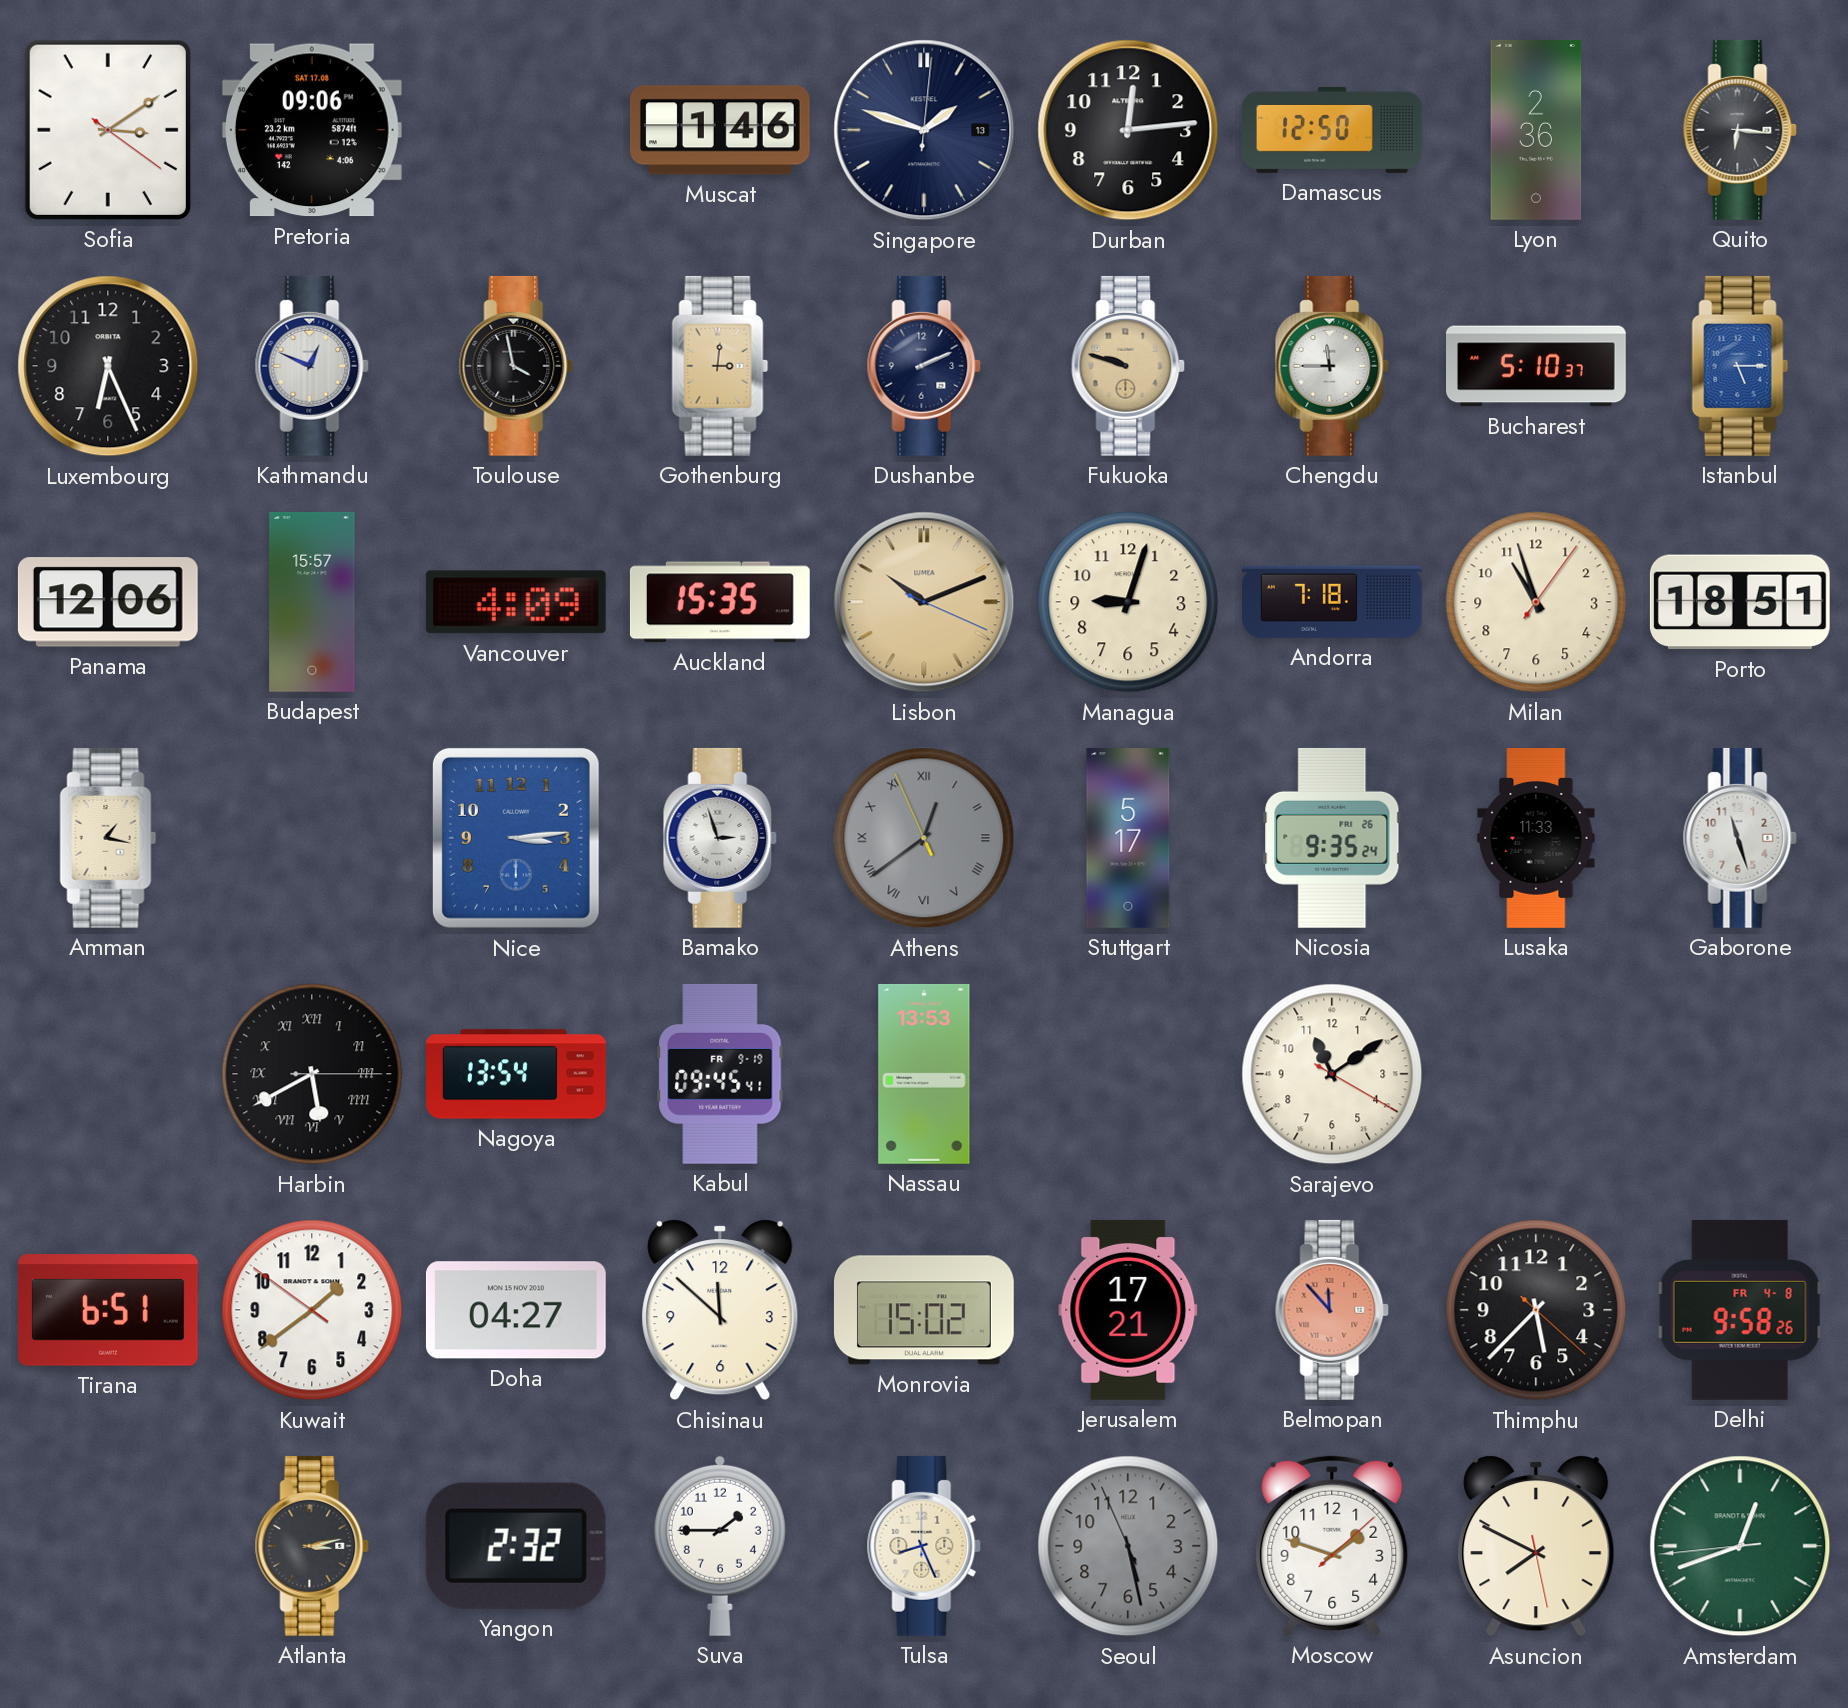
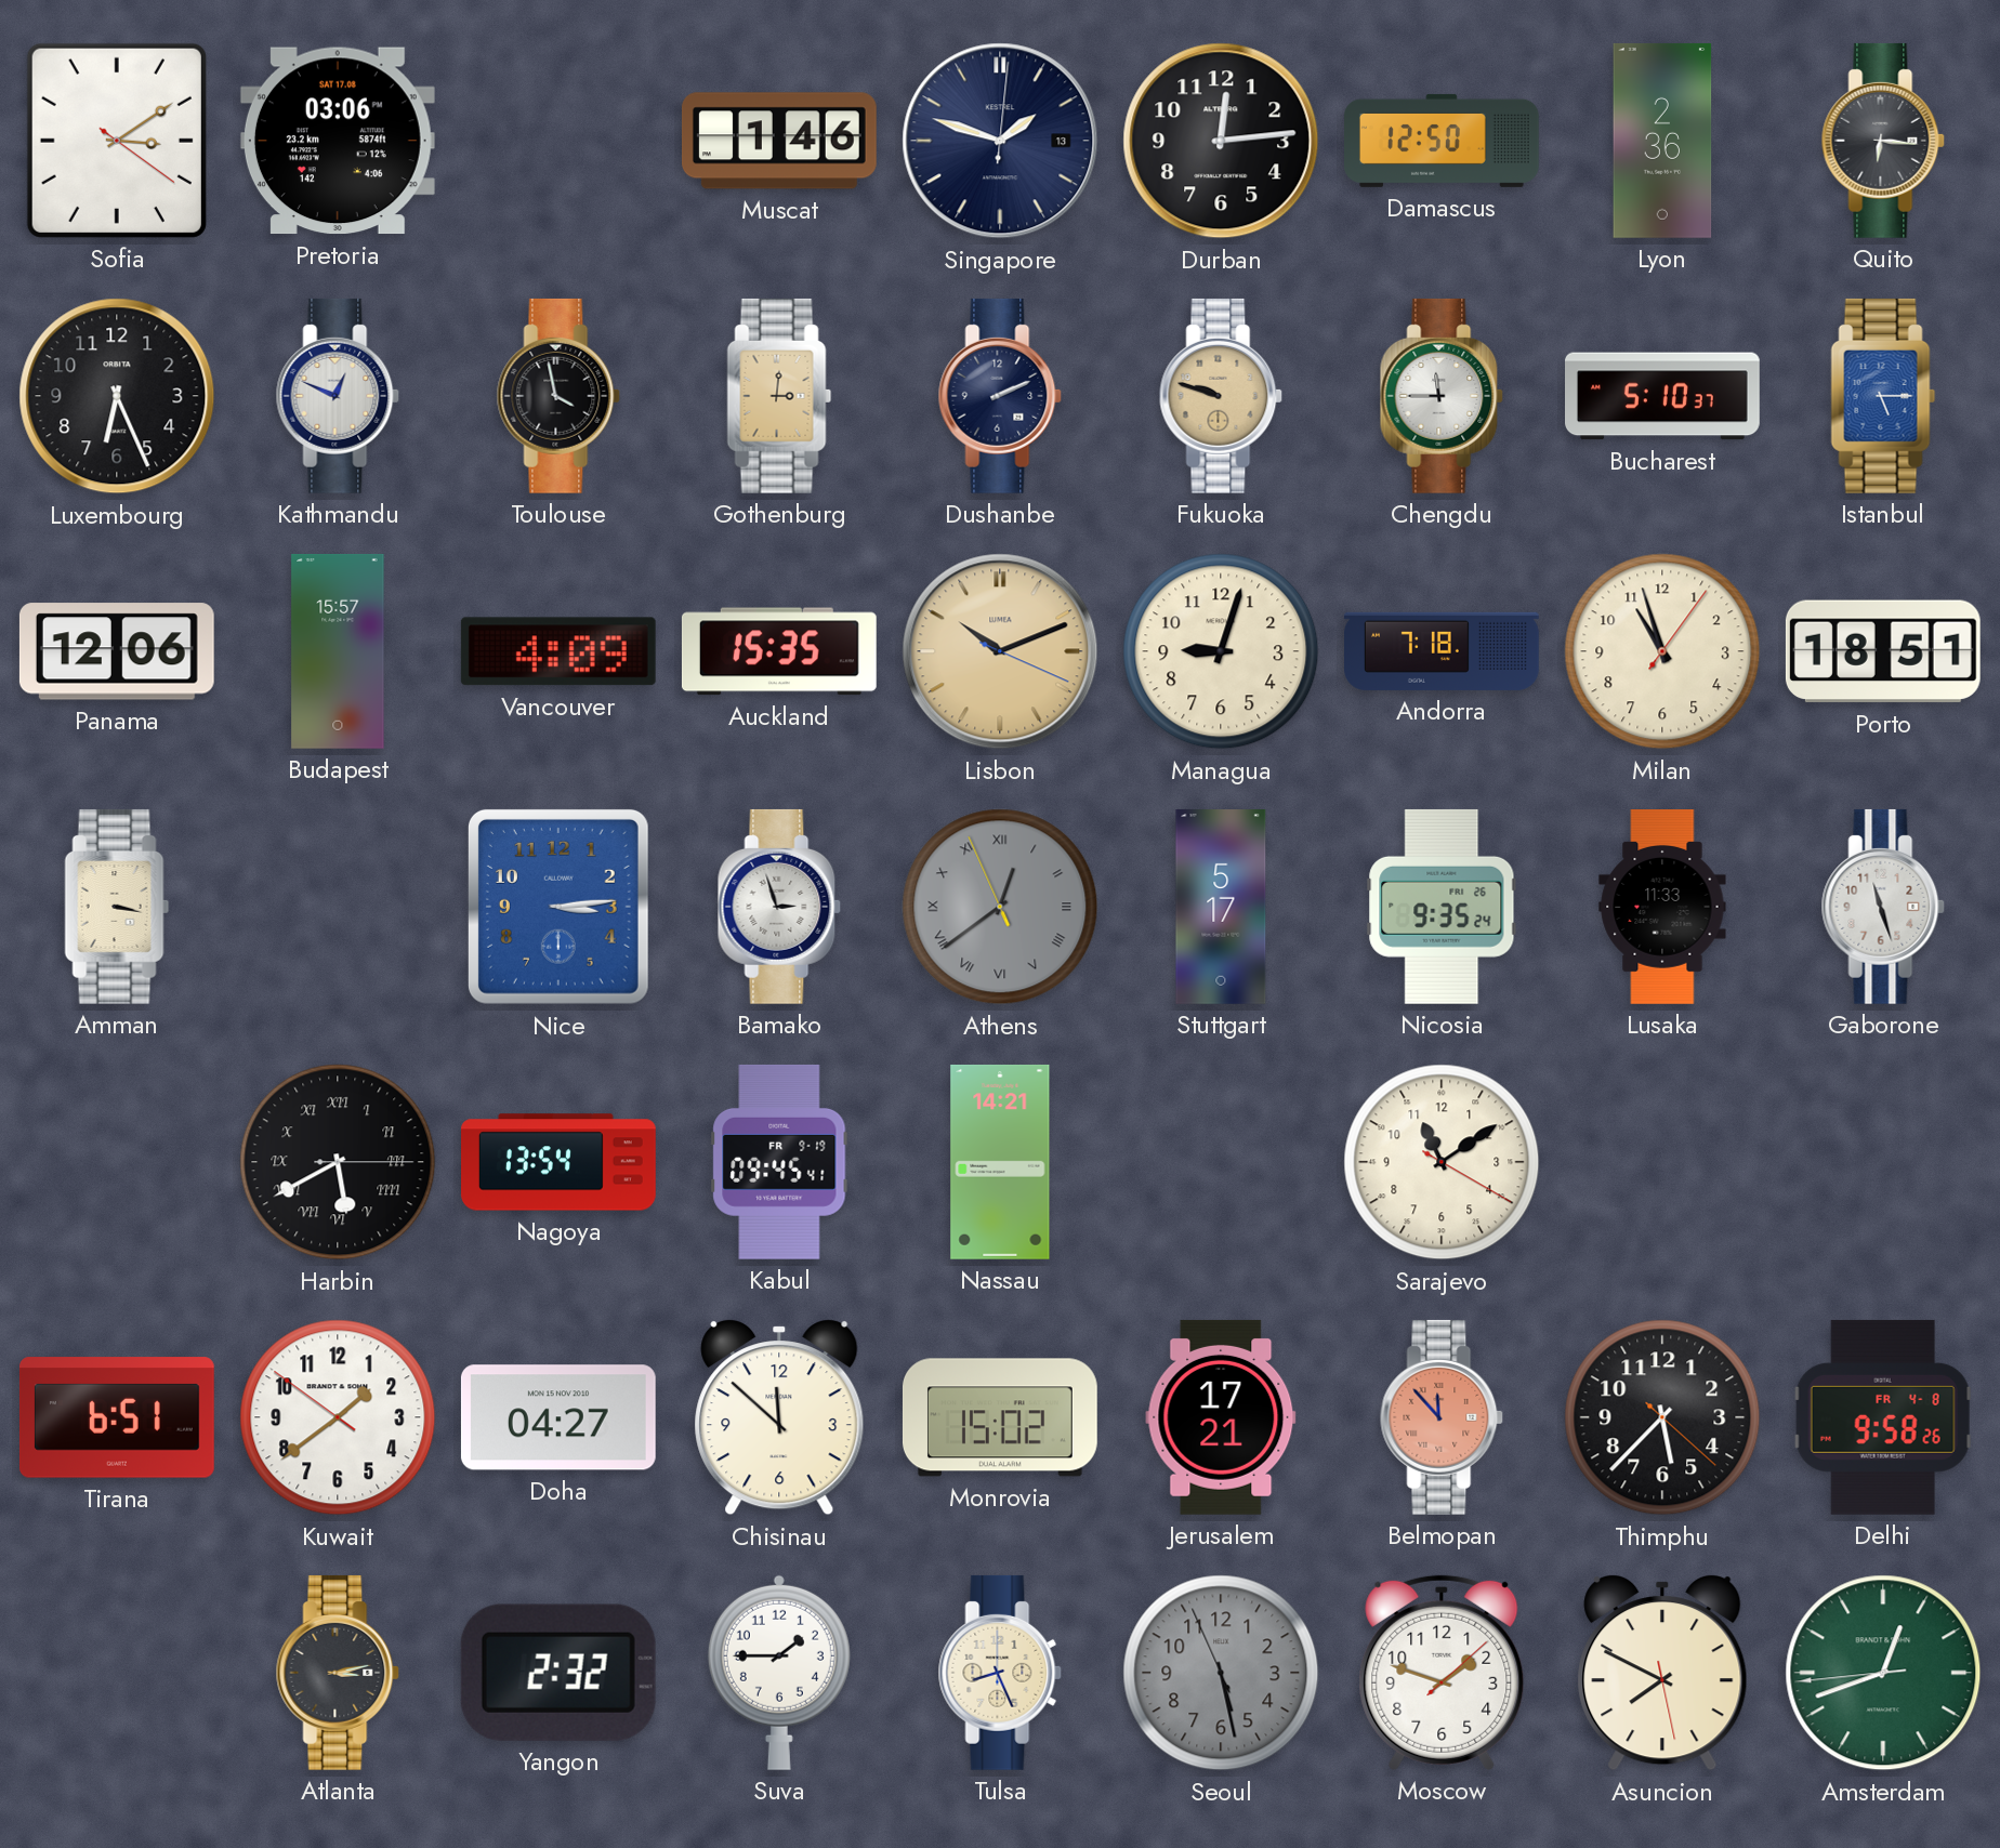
Pretoria: 09:06 -> 03:06
Amman: 1:17 -> 3:17
Nassau: 13:53 -> 14:21
